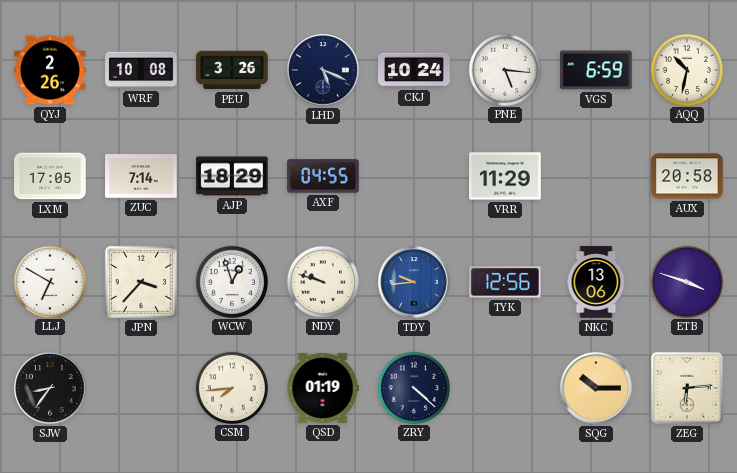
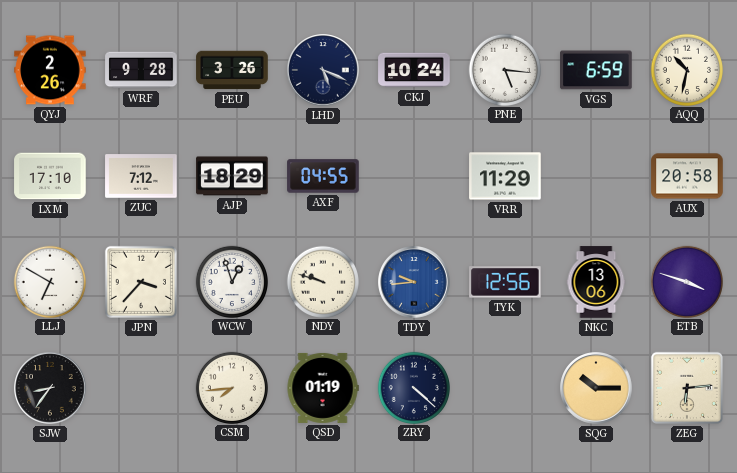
WRF: 10:08 -> 9:28
LXM: 17:05 -> 17:10
ZUC: 7:14 -> 7:12
